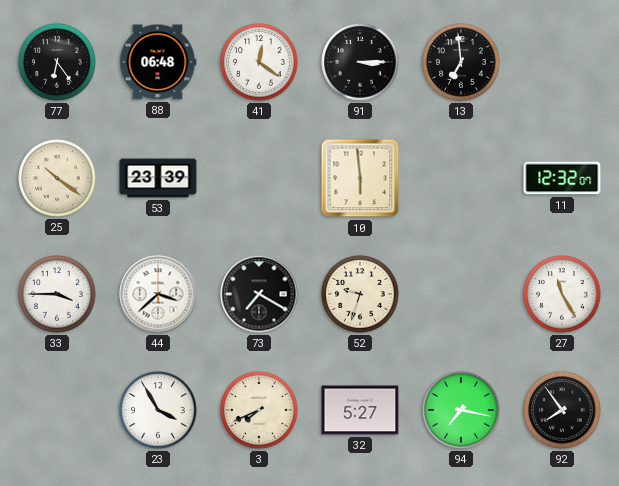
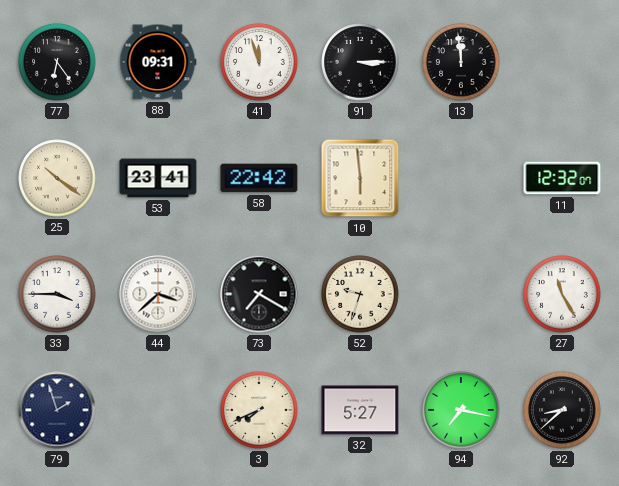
88: 06:48 -> 09:31
41: 12:21 -> 11:57
13: 6:59 -> 11:59
53: 23:39 -> 23:41
58: none -> 22:42
79: none -> 1:57
23: 3:55 -> none
92: 7:54 -> 8:38
